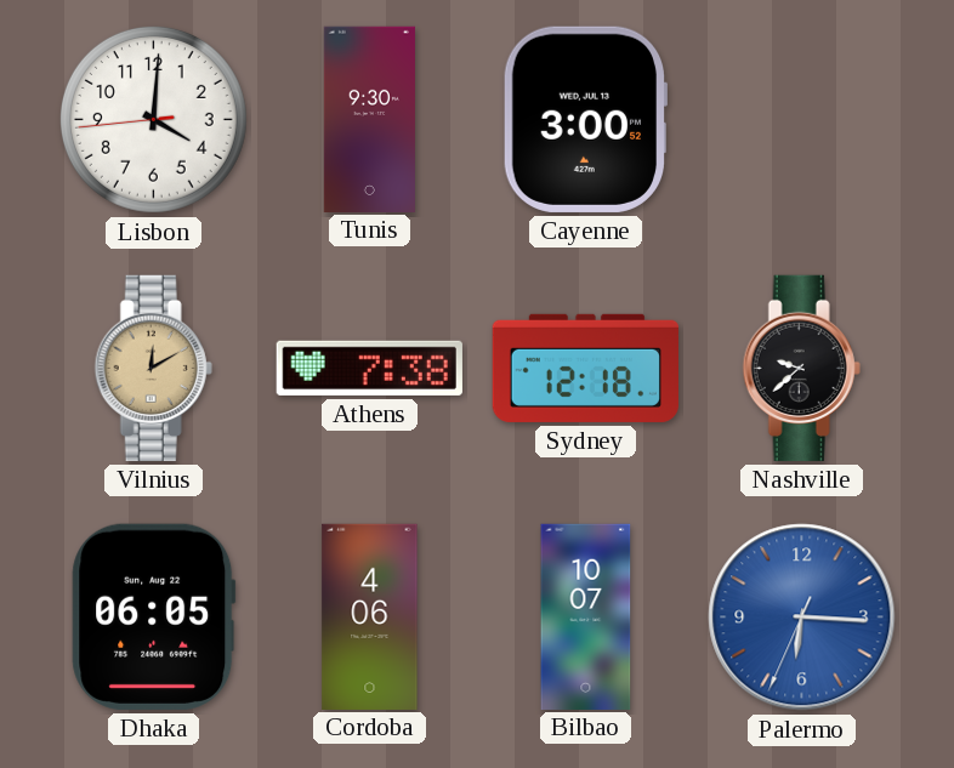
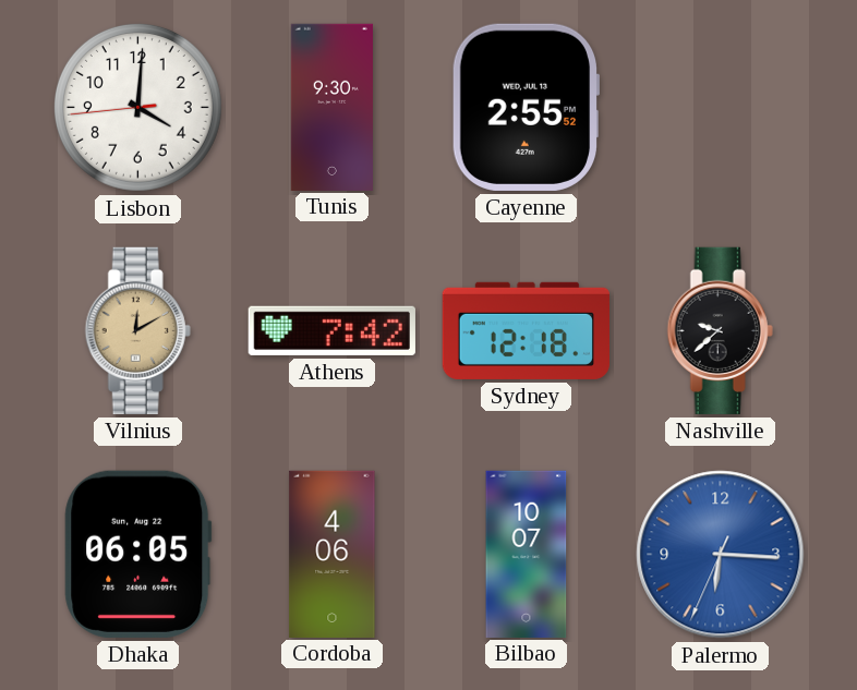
Cayenne: 3:00 -> 2:55
Athens: 7:38 -> 7:42
